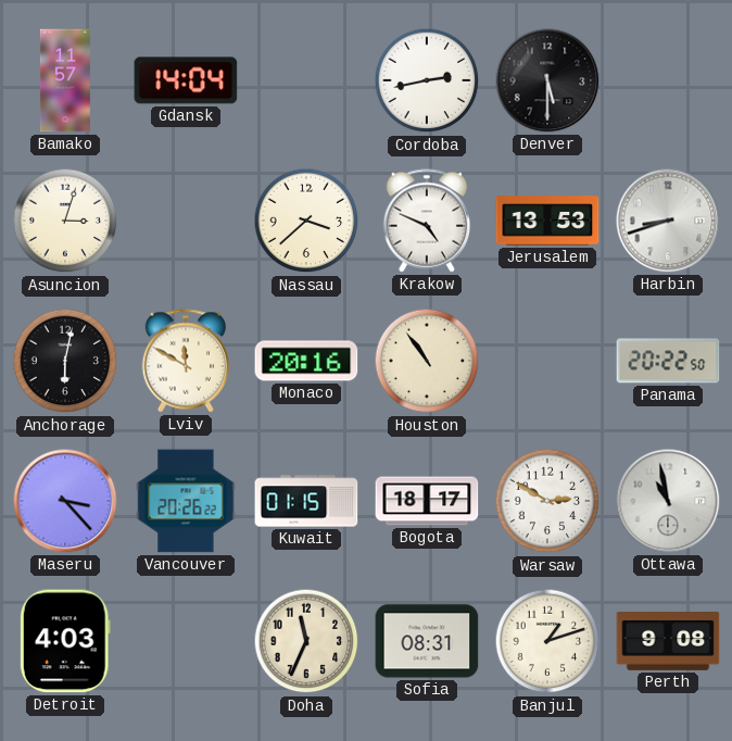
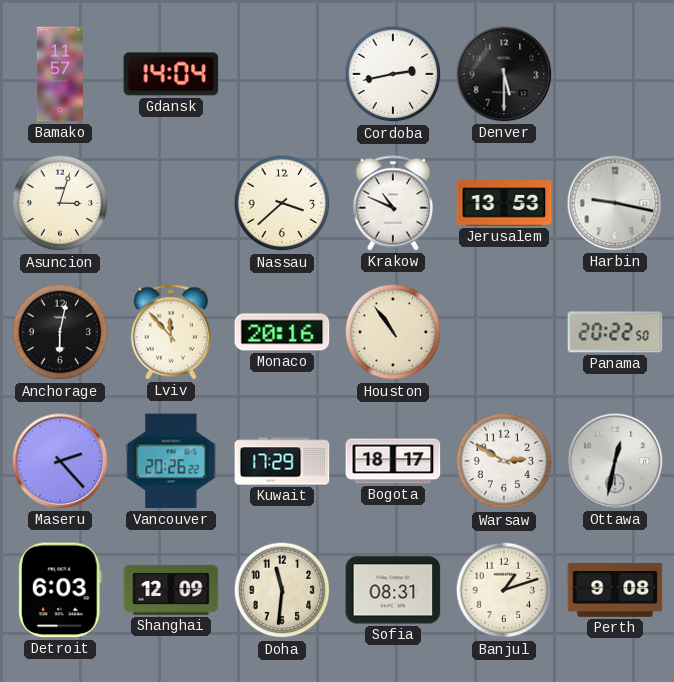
Krakow: 4:49 -> 10:49
Harbin: 8:42 -> 9:17
Lviv: 11:50 -> 11:53
Maseru: 3:23 -> 2:23
Kuwait: 01:15 -> 17:29
Ottawa: 10:58 -> 12:32
Detroit: 4:03 -> 6:03
Shanghai: none -> 12:09
Doha: 11:34 -> 11:31
